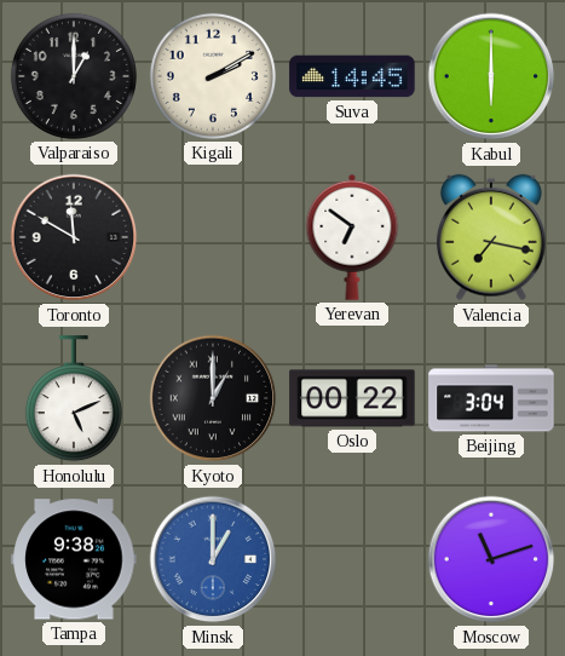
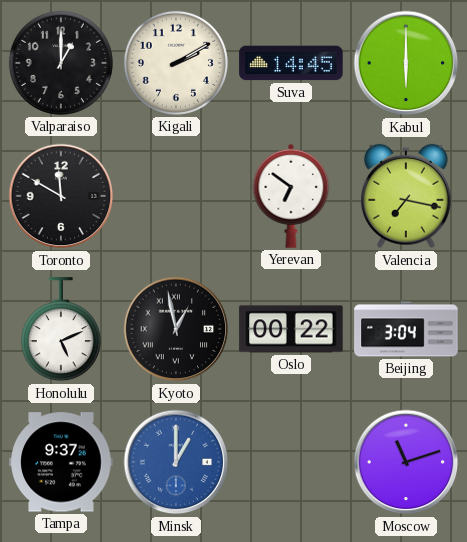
Kyoto: 1:00 -> 12:58
Tampa: 9:38 -> 9:37
